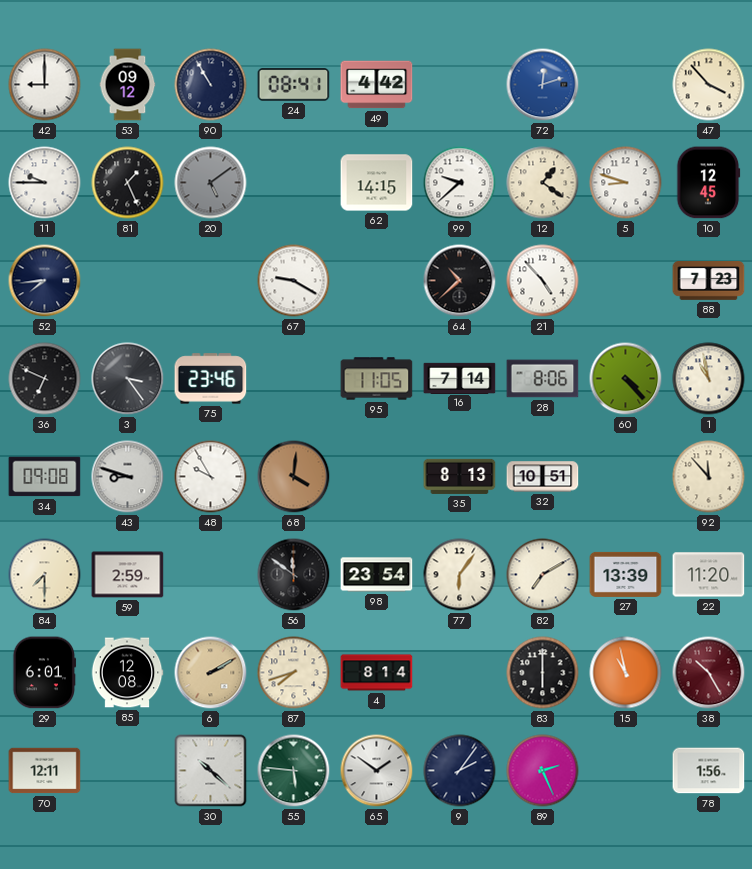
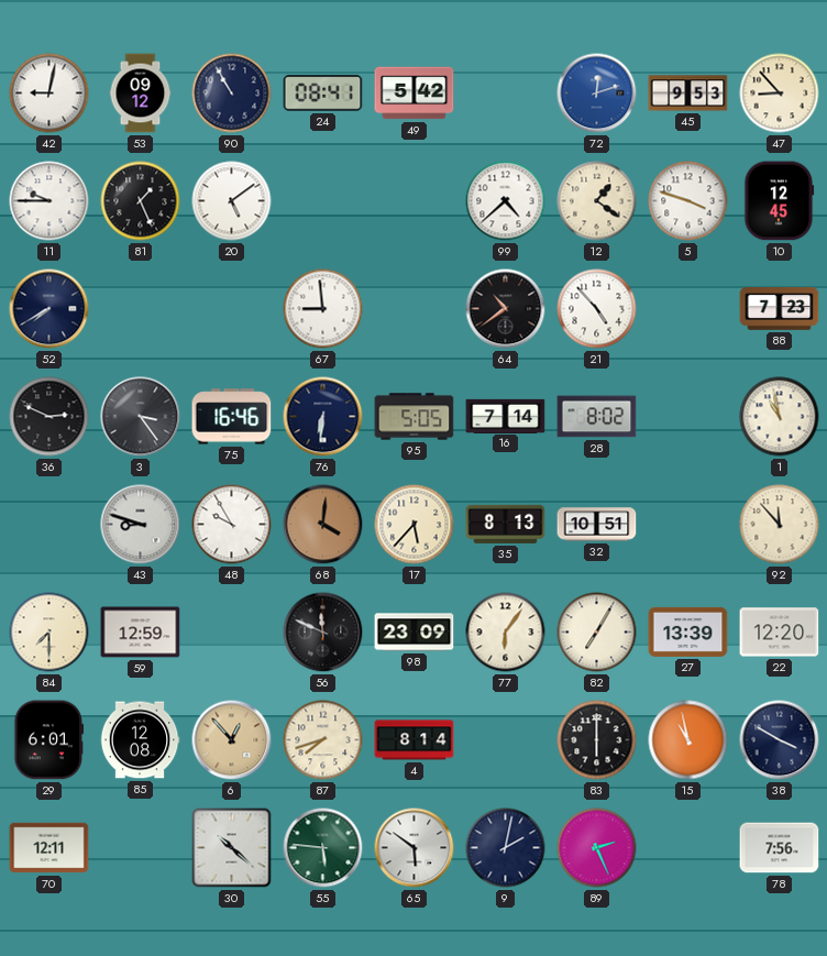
42: 9:00 -> 9:02
49: 4:42 -> 5:42
45: none -> 9:53
47: 3:53 -> 8:53
20 dial: grey -> white
62: 14:15 -> none
99: 9:38 -> 4:38
5: 8:48 -> 3:48
52: 7:44 -> 7:40
67: 9:20 -> 8:59
64: 10:38 -> 10:39
36: 6:49 -> 2:49
75: 23:46 -> 16:46
76: none -> 6:31
95: 11:05 -> 5:05
28: 8:06 -> 8:02
60: 4:23 -> none
34: 09:08 -> none
17: none -> 5:37
59: 2:59 -> 12:59
56: 11:51 -> 11:49
98: 23:54 -> 23:09
82: 7:10 -> 7:05
22: 11:20 -> 12:20
6: 2:10 -> 12:53
38: 10:25 -> 3:50
38 dial: burgundy -> navy
65: 1:51 -> 5:51
9: 2:06 -> 2:02
78: 1:56 -> 7:56
